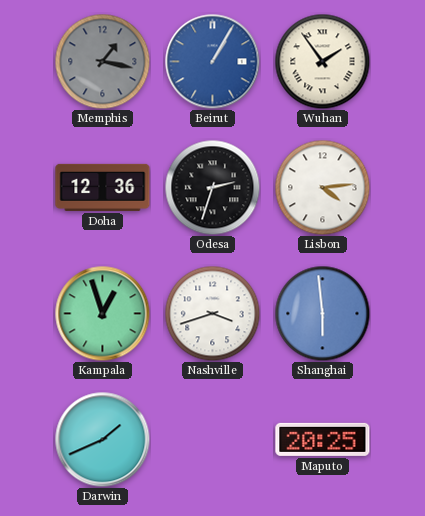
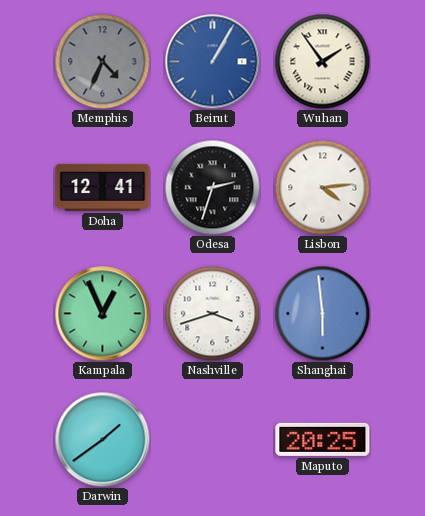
Memphis: 1:17 -> 4:34
Doha: 12:36 -> 12:41
Kampala: 12:57 -> 12:56
Darwin: 1:41 -> 1:39
